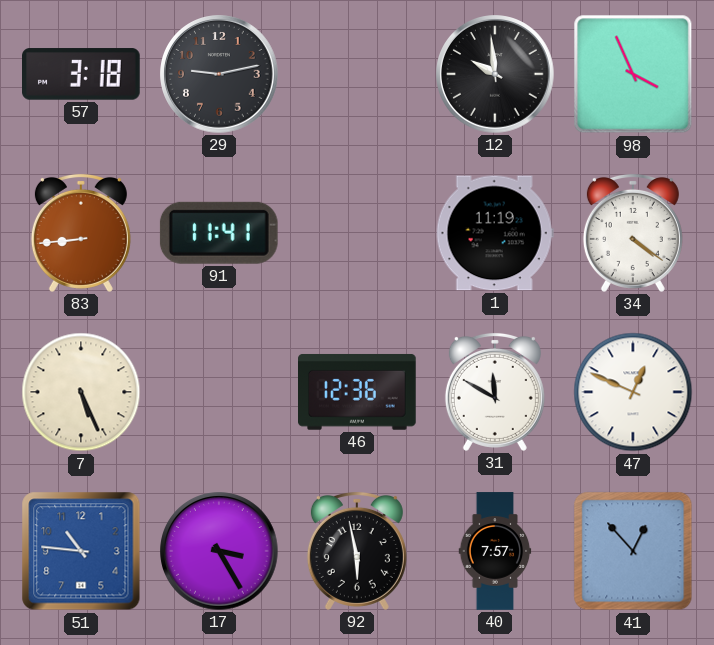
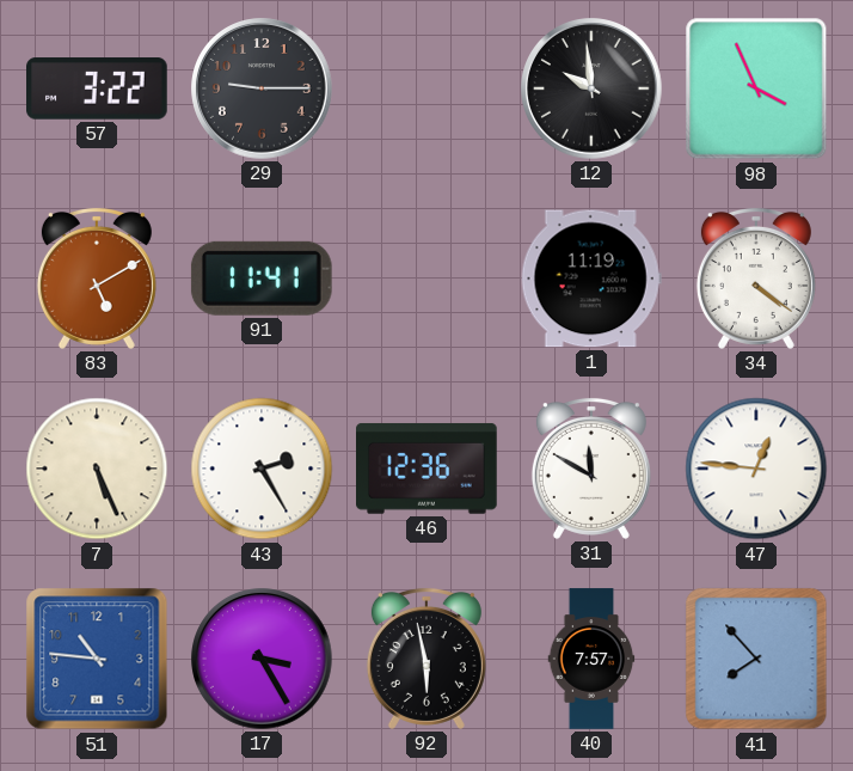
57: 3:18 -> 3:22
29: 9:13 -> 9:15
83: 8:44 -> 5:10
43: none -> 2:25
47: 12:49 -> 12:46
41: 12:53 -> 7:53
